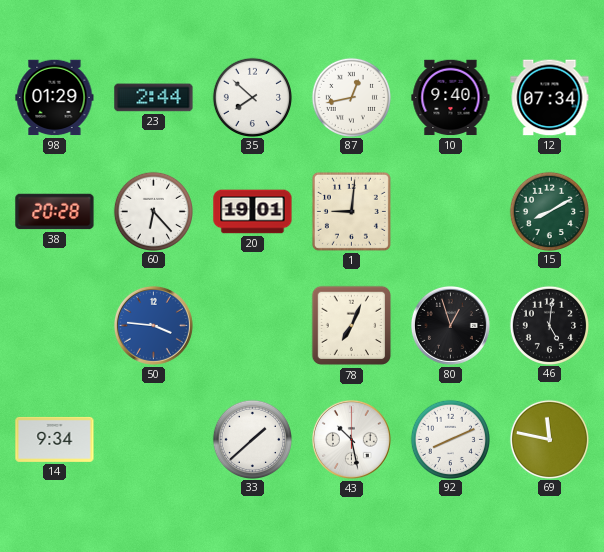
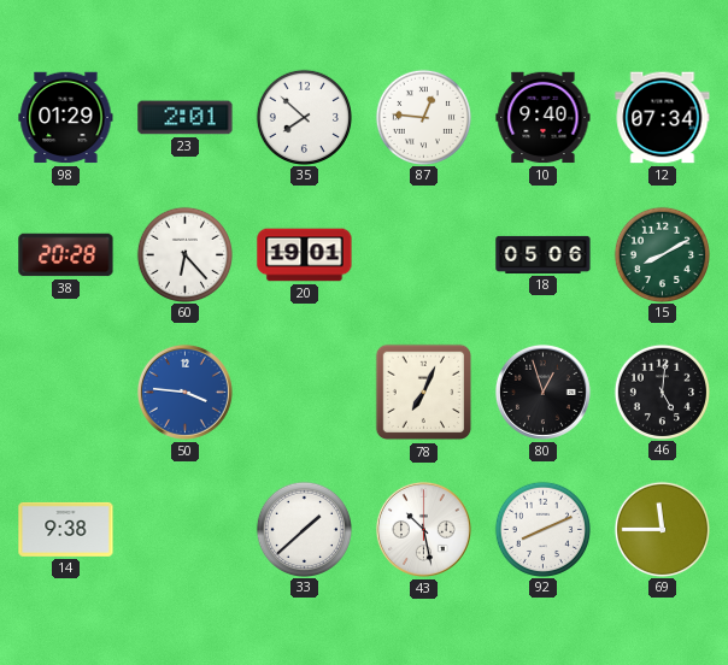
23: 2:44 -> 2:01
87: 12:43 -> 12:46
1: 9:01 -> none
18: none -> 05:06
14: 9:34 -> 9:38
69: 11:47 -> 11:45
